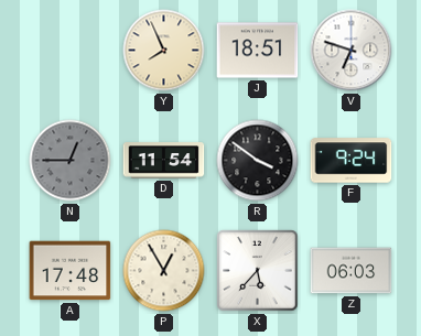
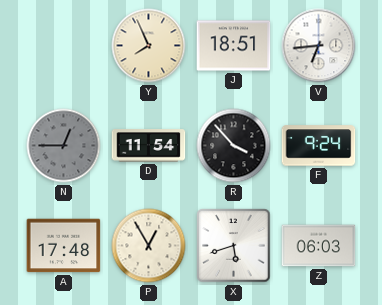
V: 6:48 -> 6:44
R: 3:51 -> 3:53
X: 5:37 -> 5:42
